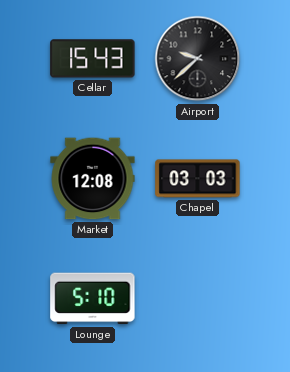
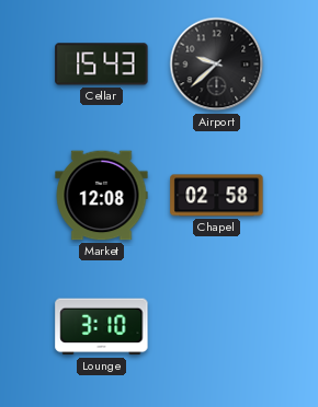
Chapel: 03:03 -> 02:58
Lounge: 5:10 -> 3:10
